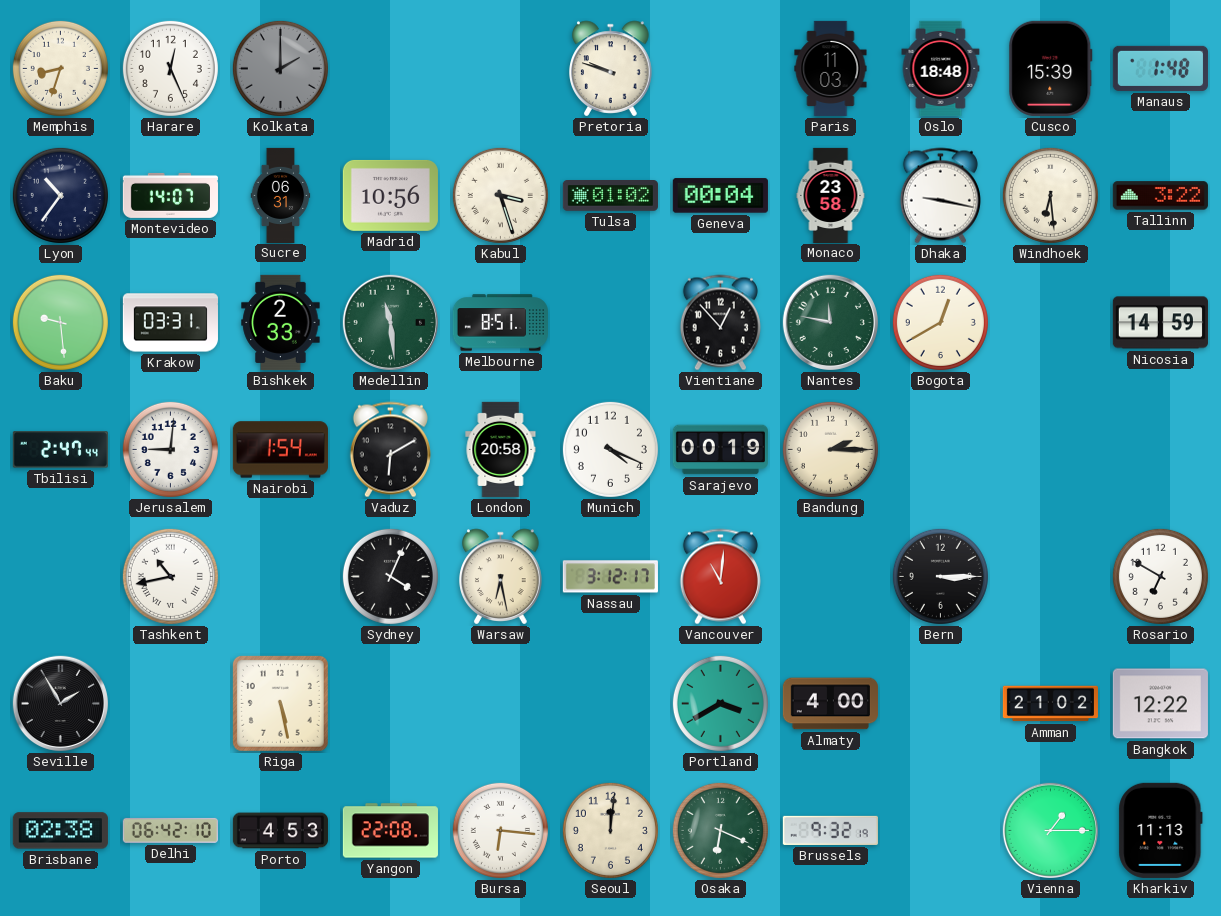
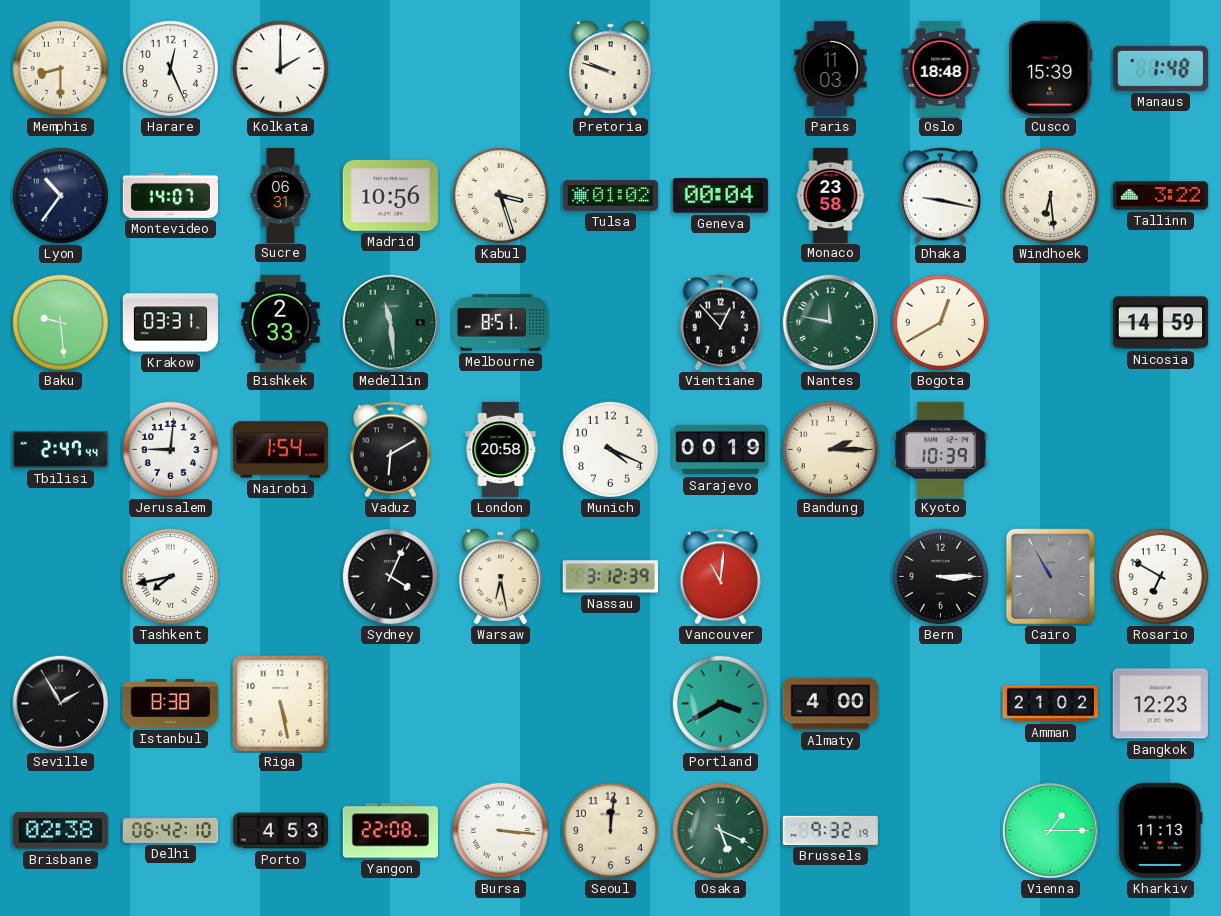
Memphis: 8:33 -> 8:30
Kolkata dial: grey -> white
Kyoto: none -> 10:39
Tashkent: 10:43 -> 7:43
Nassau: 3:12:17 -> 3:12:39
Cairo: none -> 10:55
Istanbul: none -> 8:38
Bangkok: 12:22 -> 12:23
Bursa: 6:16 -> 3:16
Osaka: 6:19 -> 5:19
